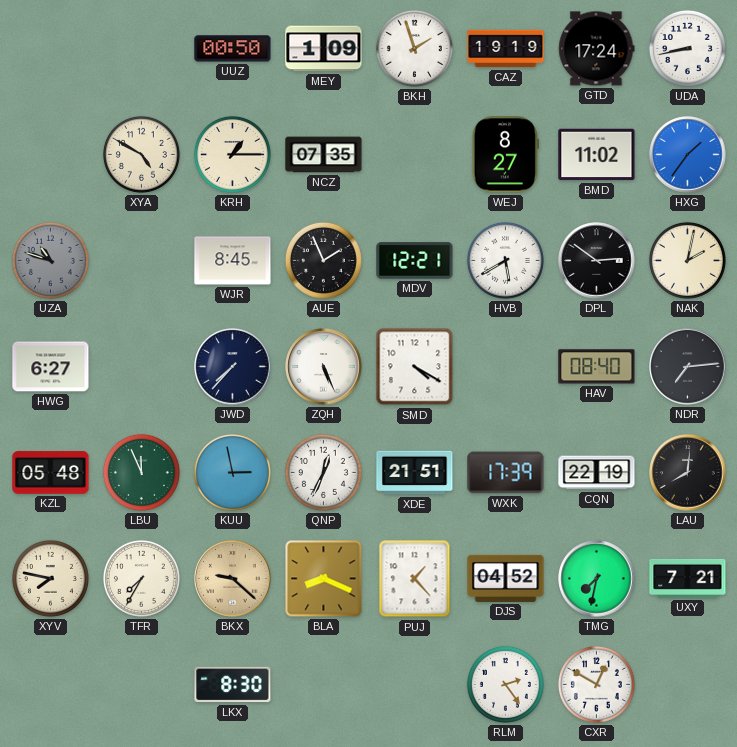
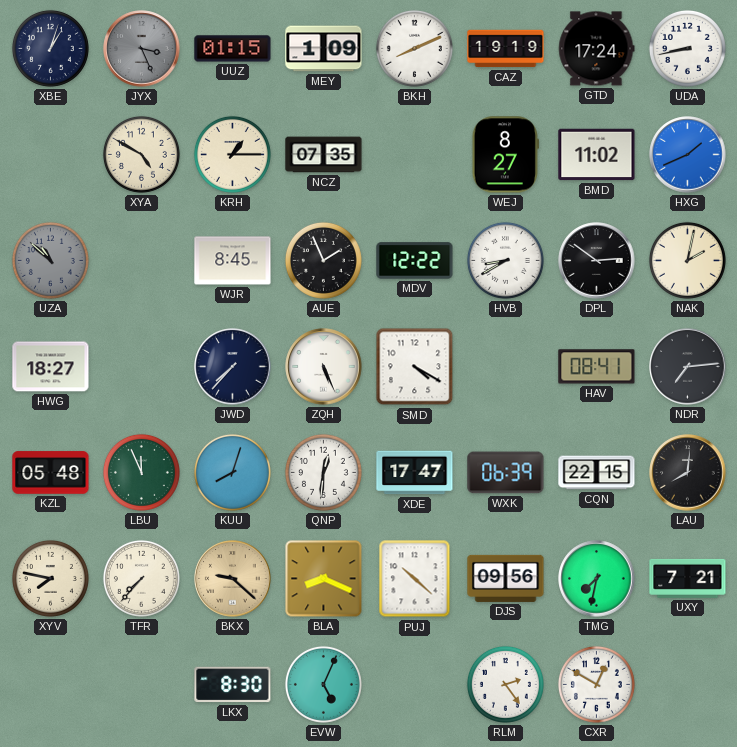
XBE: none -> 1:03
JYX: none -> 3:26
UUZ: 00:50 -> 01:15
BKH: 1:57 -> 8:11
HXG: 1:36 -> 1:41
UZA: 10:48 -> 10:52
MDV: 12:21 -> 12:22
HVB: 5:40 -> 8:40
HWG: 6:27 -> 18:27
HAV: 08:40 -> 08:41
KUU: 2:58 -> 8:03
QNP: 12:34 -> 12:31
XDE: 21:51 -> 17:47
WXK: 17:39 -> 06:39
CQN: 22:19 -> 22:15
TFR: 7:35 -> 7:37
PUJ: 1:23 -> 10:22
DJS: 04:52 -> 09:56
EVW: none -> 5:04
